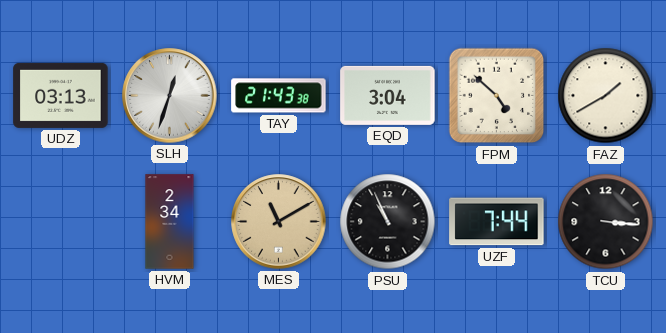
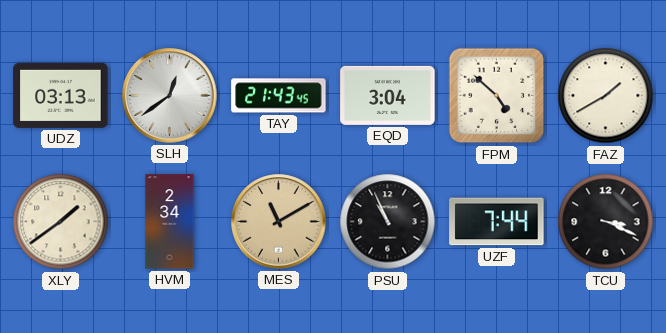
SLH: 12:33 -> 12:39
TAY: 21:43:38 -> 21:43:45
XLY: none -> 1:39
TCU: 3:16 -> 3:19
